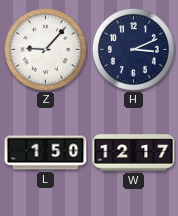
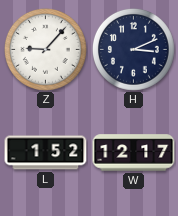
L: 1:50 -> 1:52
